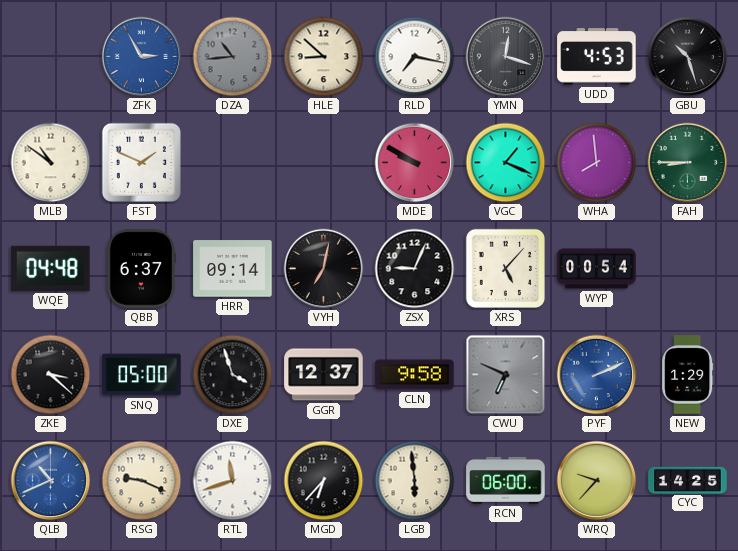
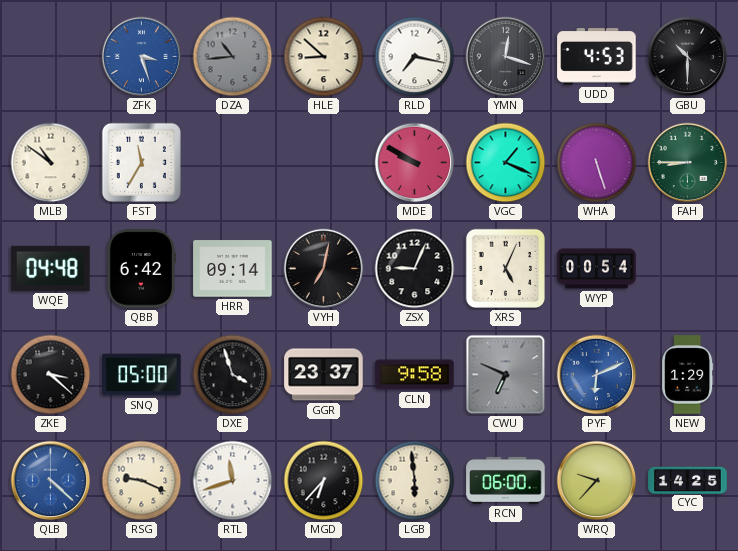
ZFK: 2:55 -> 3:27
GBU: 10:27 -> 10:30
FST: 1:49 -> 11:35
WHA: 7:59 -> 5:27
QBB: 6:37 -> 6:42
XRS: 5:07 -> 5:04
GGR: 12:37 -> 23:37
PYF: 2:11 -> 6:11
QLB: 10:41 -> 4:22
